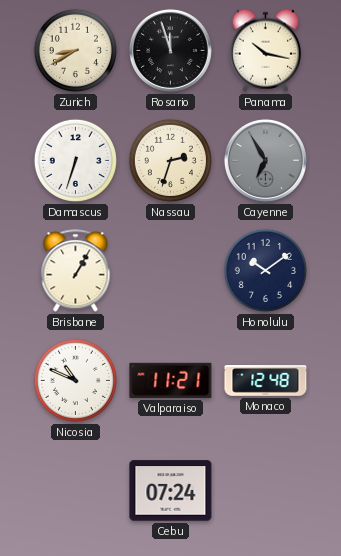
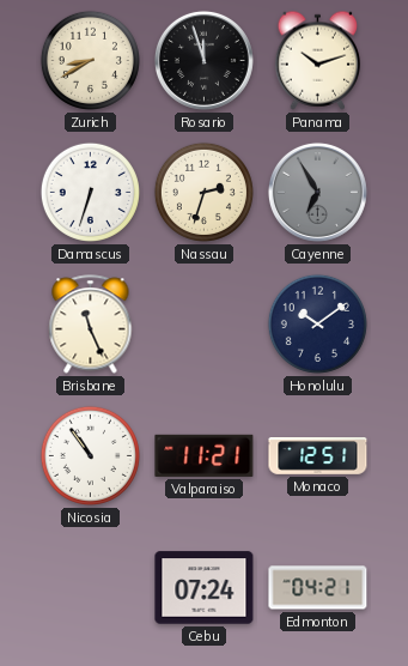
Panama: 10:17 -> 10:12
Brisbane: 1:05 -> 11:26
Nicosia: 10:49 -> 10:54
Monaco: 12:48 -> 12:51
Edmonton: none -> 04:21
